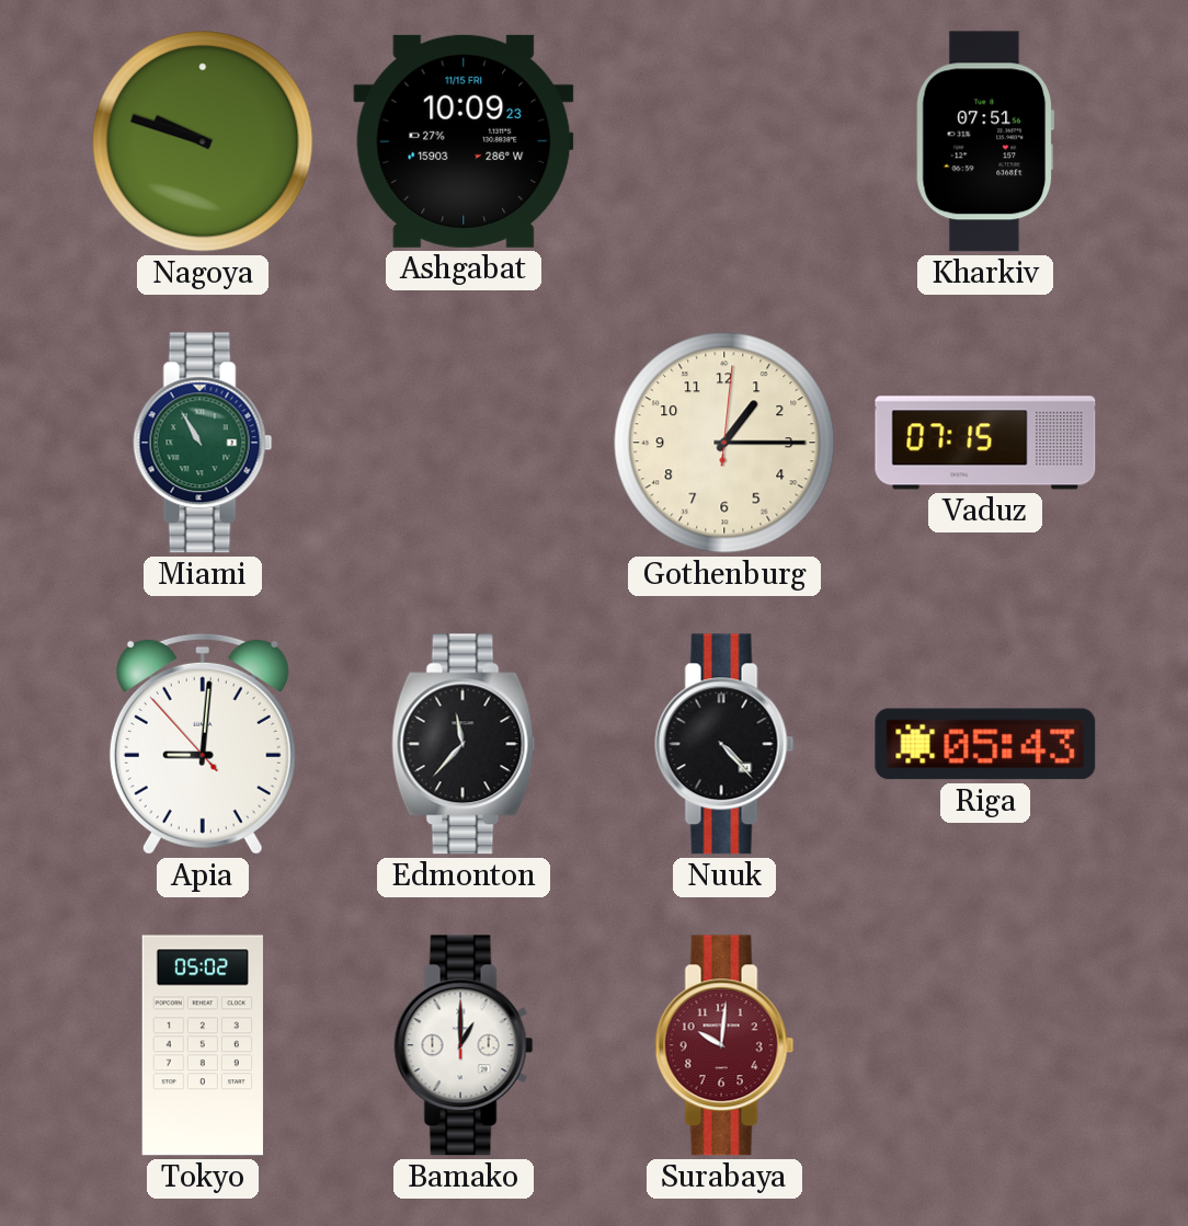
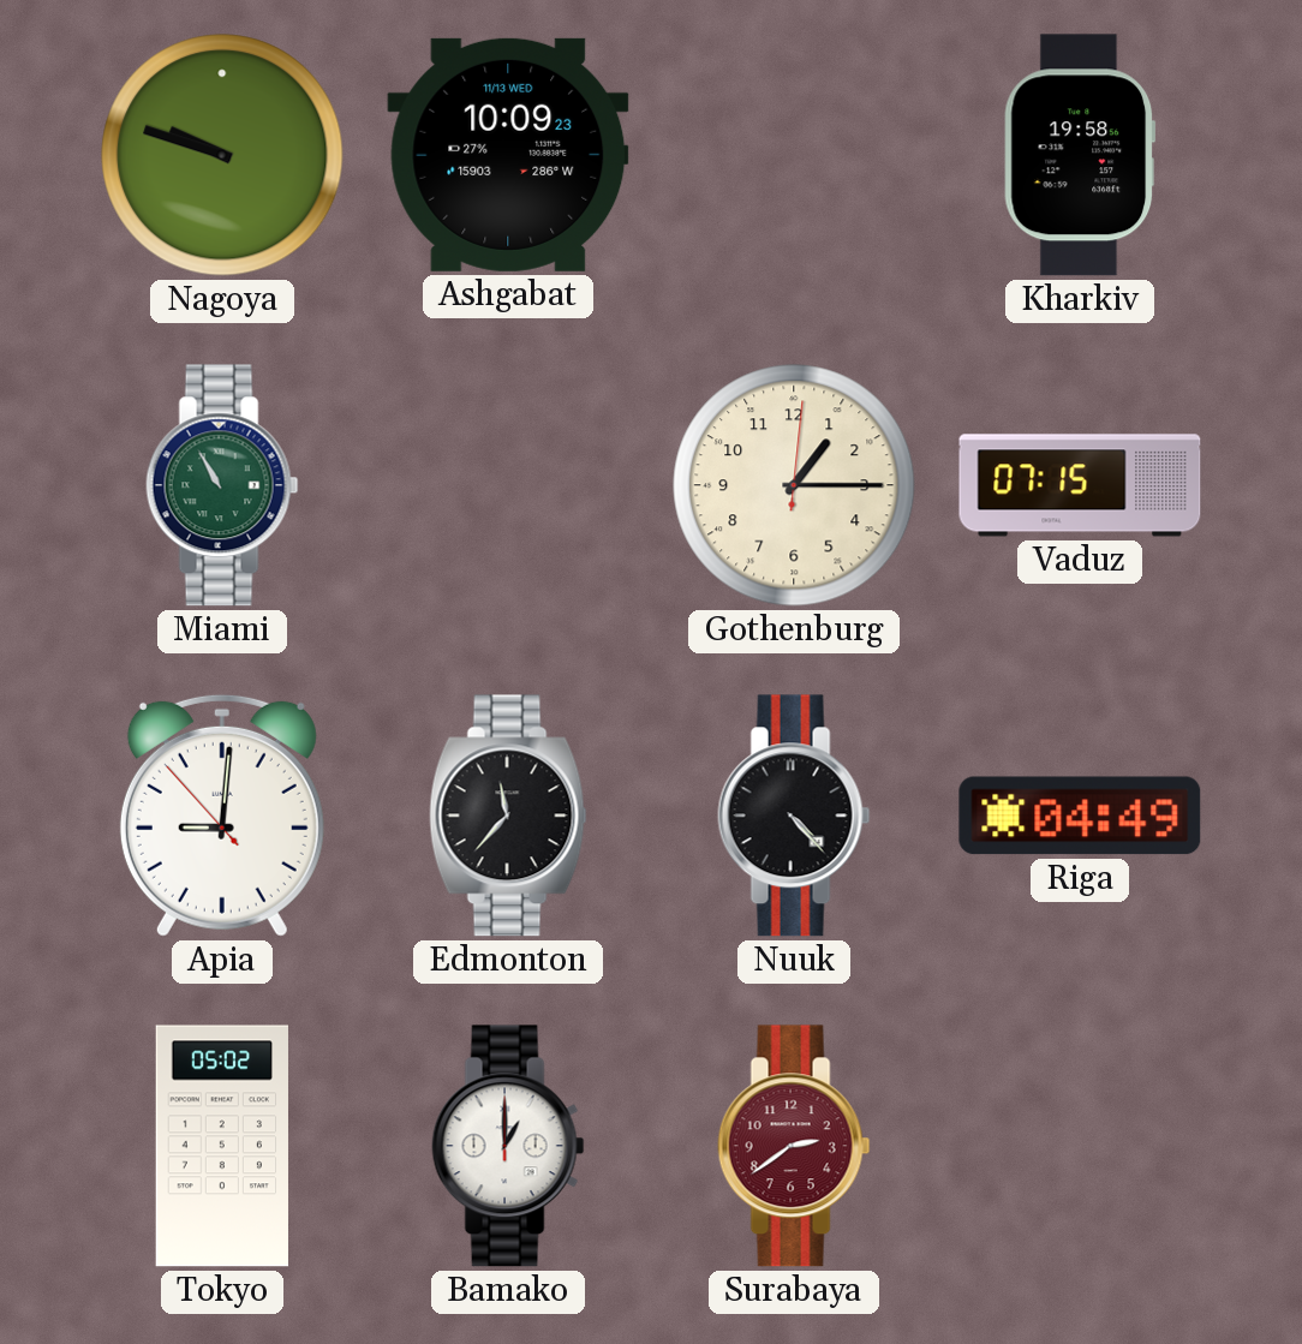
Ashgabat date: 11/15 FRI -> 11/13 WED
Kharkiv: 07:51 -> 19:58
Riga: 05:43 -> 04:49
Surabaya: 10:01 -> 2:39
